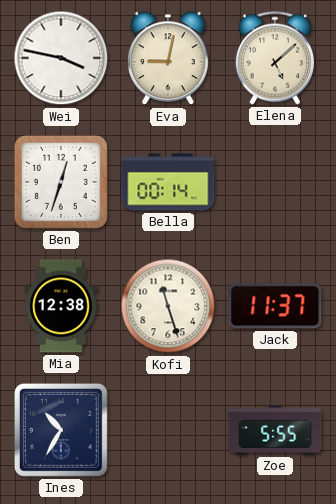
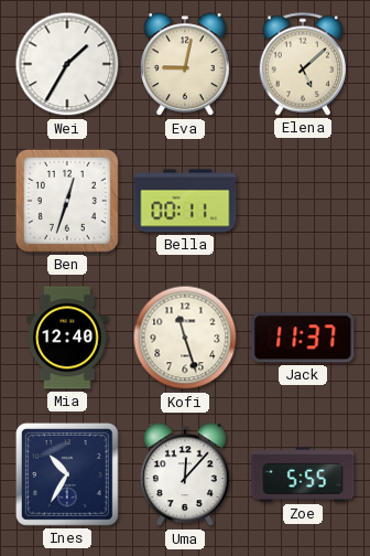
Wei: 3:47 -> 1:35
Bella: 00:14 -> 00:11
Mia: 12:38 -> 12:40
Uma: none -> 12:07
